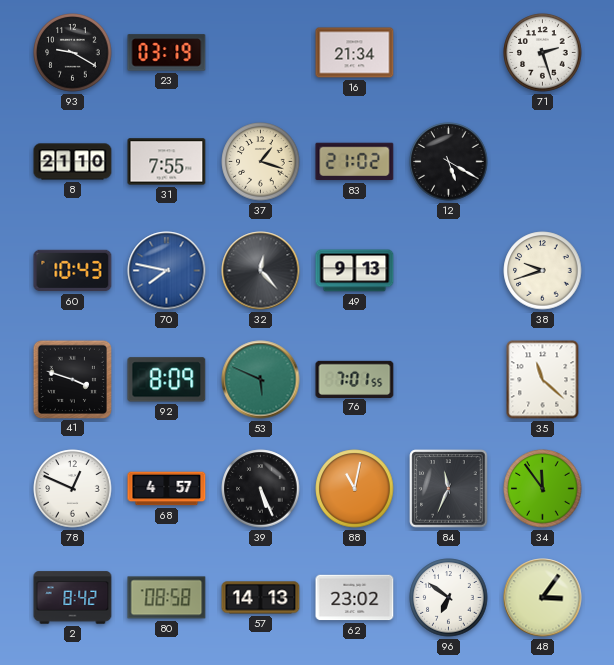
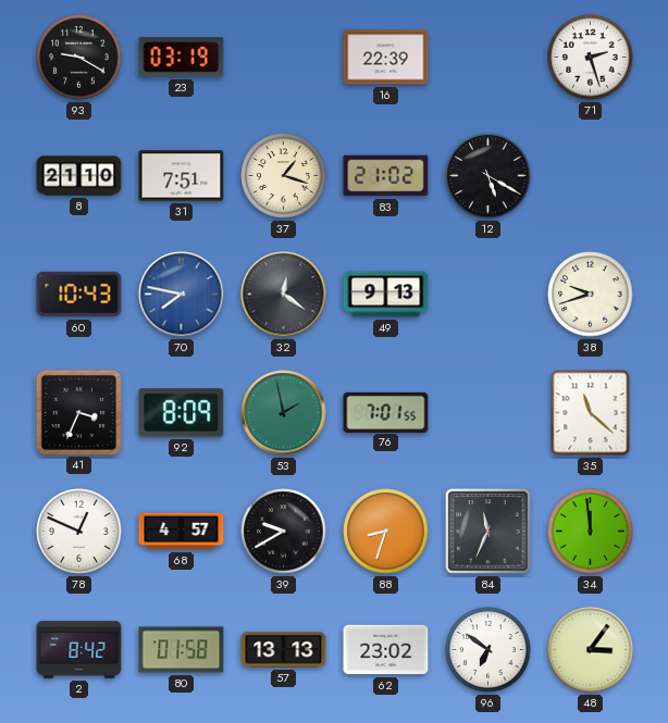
16: 21:34 -> 22:39
31: 7:55 -> 7:51
32: 12:23 -> 12:21
41: 3:48 -> 3:34
53: 5:49 -> 1:58
39: 5:26 -> 9:40
88: 11:02 -> 8:33
34: 11:54 -> 11:59
80: 08:58 -> 01:58
57: 14:13 -> 13:13
